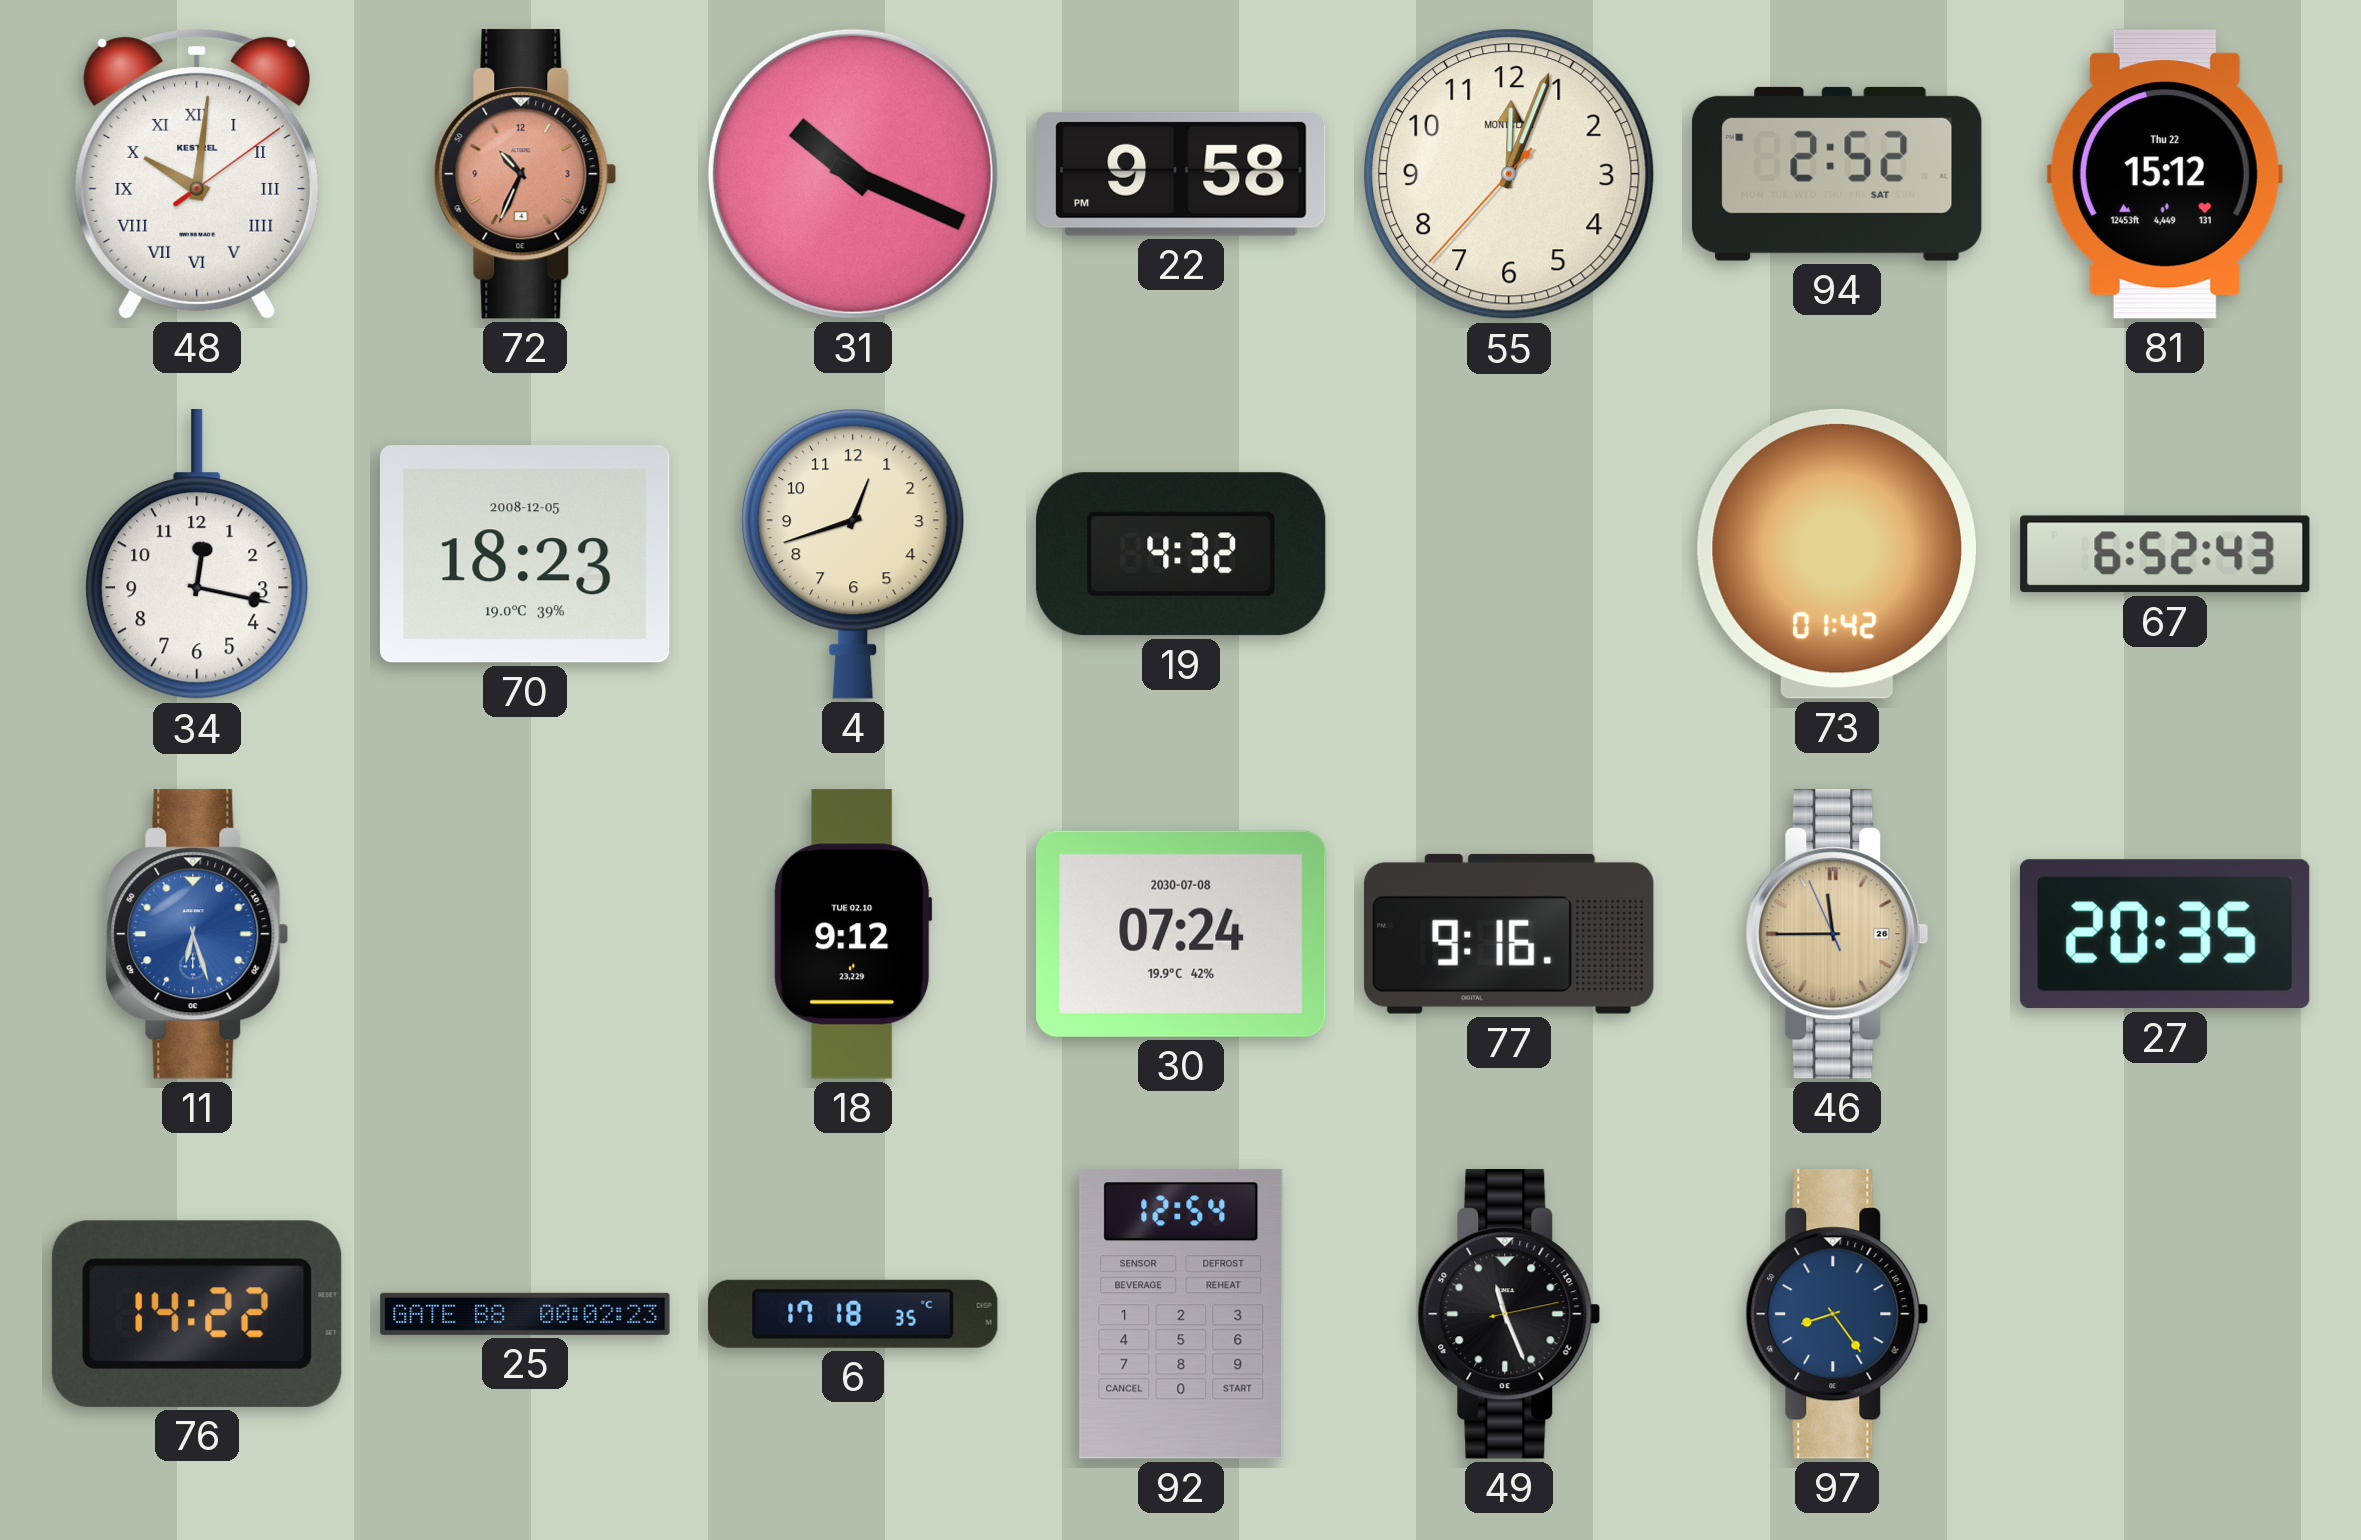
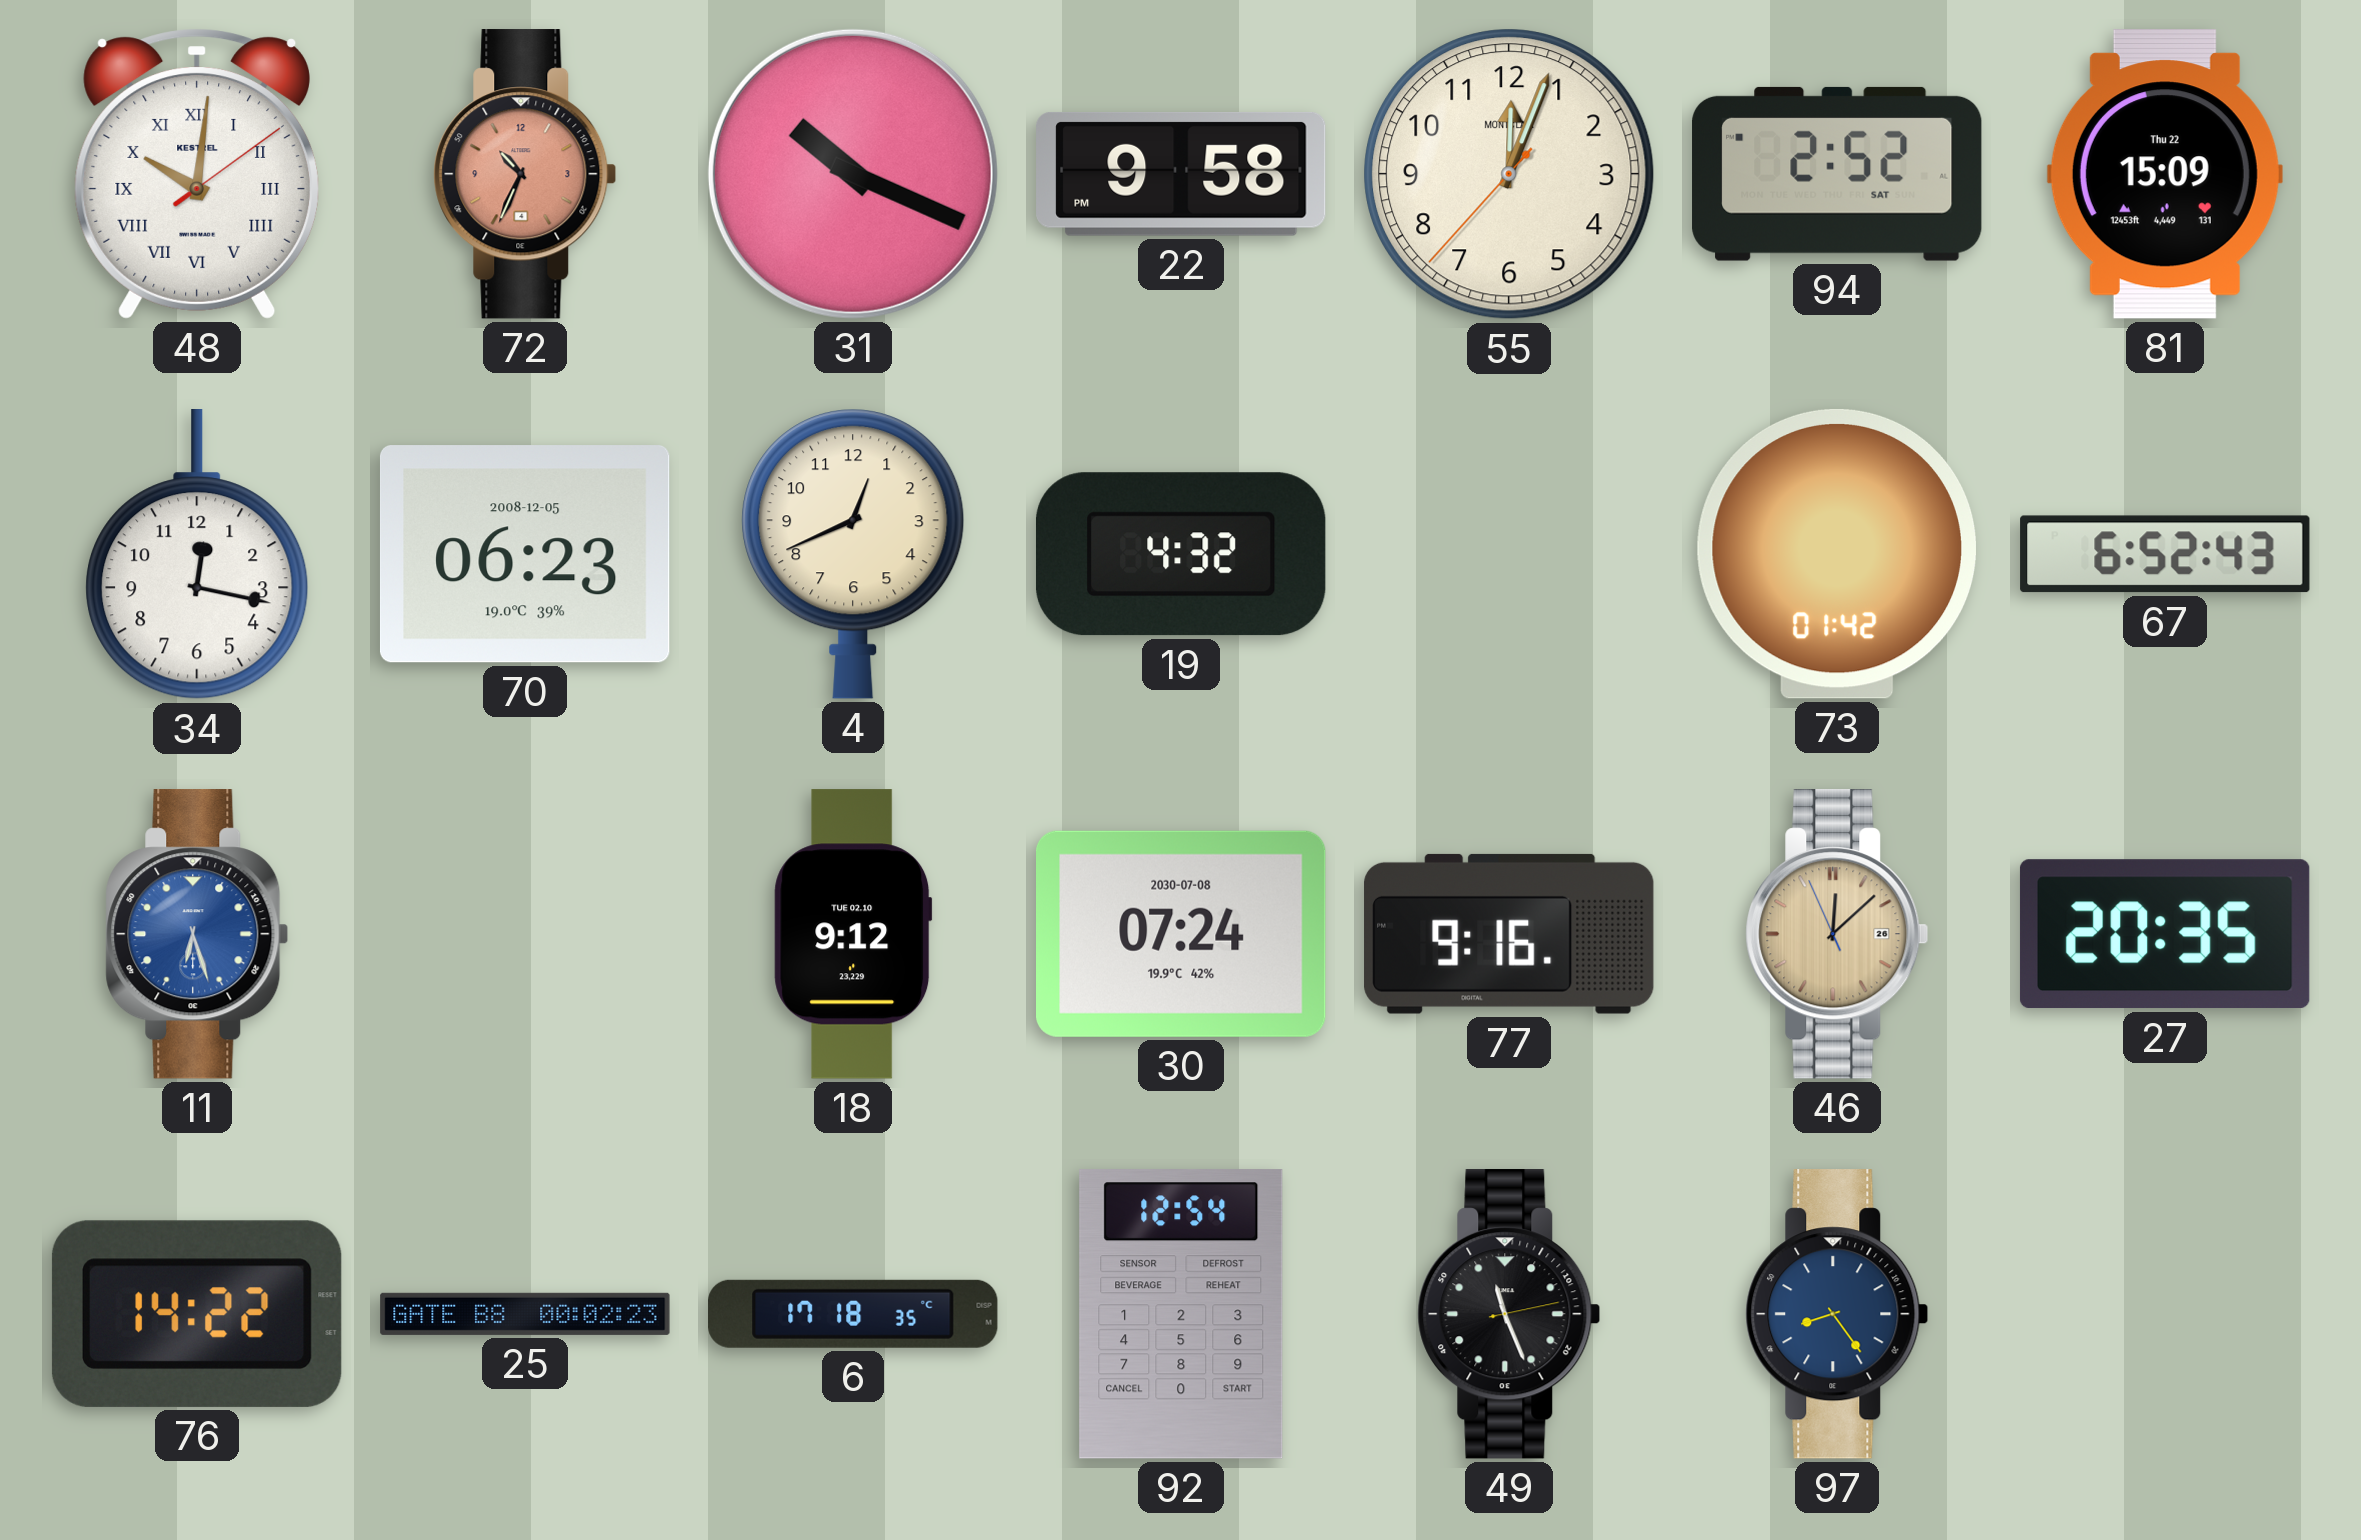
81: 15:12 -> 15:09
70: 18:23 -> 06:23
4: 12:42 -> 12:41
46: 11:44 -> 12:07
